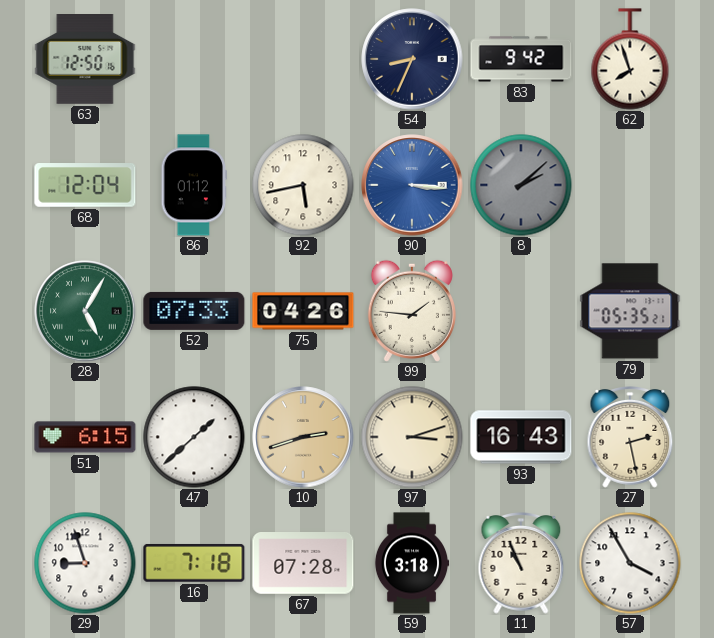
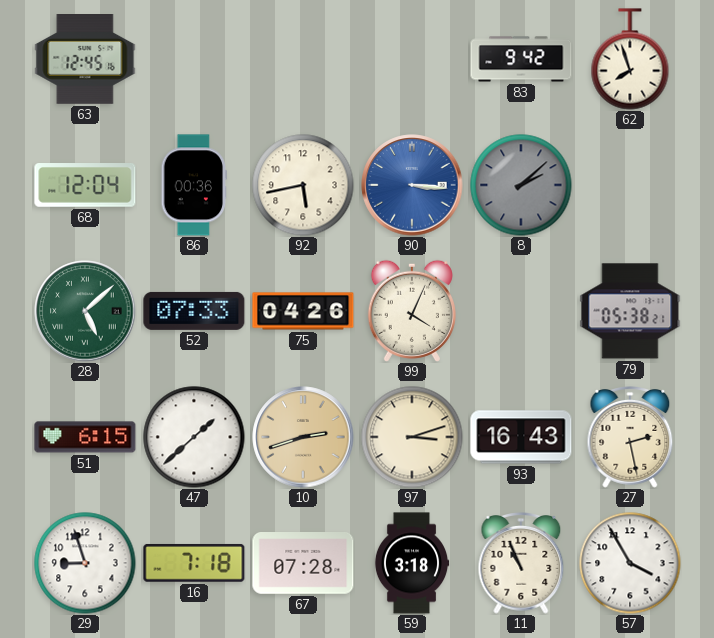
63: 12:50 -> 12:45
54: 8:34 -> none
86: 01:12 -> 00:36
28: 5:05 -> 5:08
99: 1:46 -> 4:04
79: 05:35 -> 05:38
